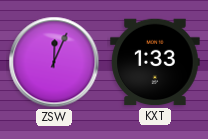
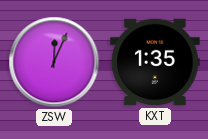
KXT: 1:33 -> 1:35
